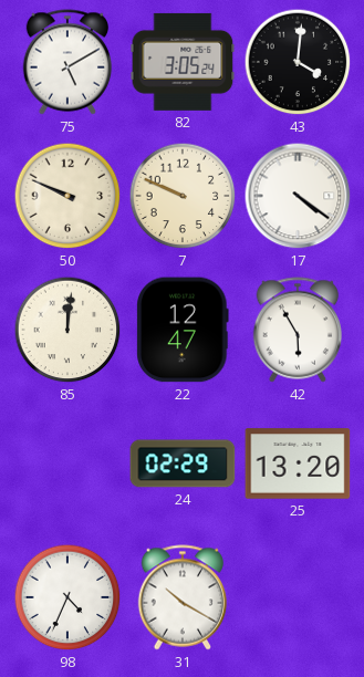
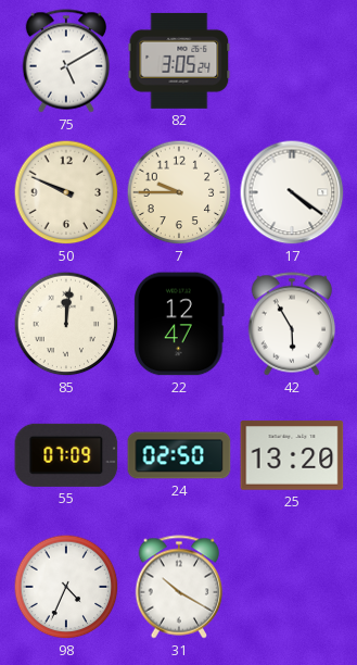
43: 4:01 -> none
7: 9:49 -> 9:45
55: none -> 07:09
24: 02:29 -> 02:50
